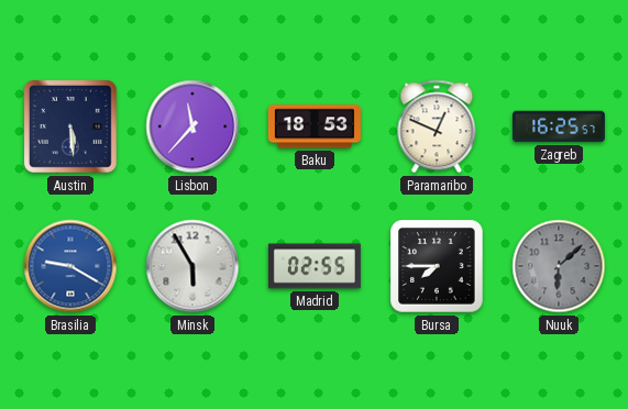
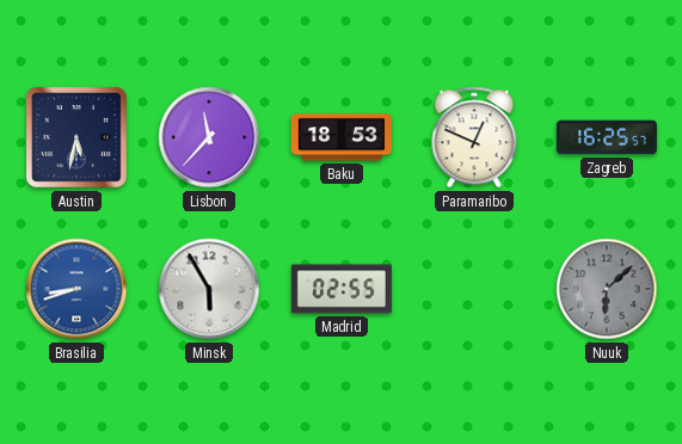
Austin: 5:29 -> 5:32
Brasilia: 9:20 -> 8:42
Bursa: 7:45 -> none
